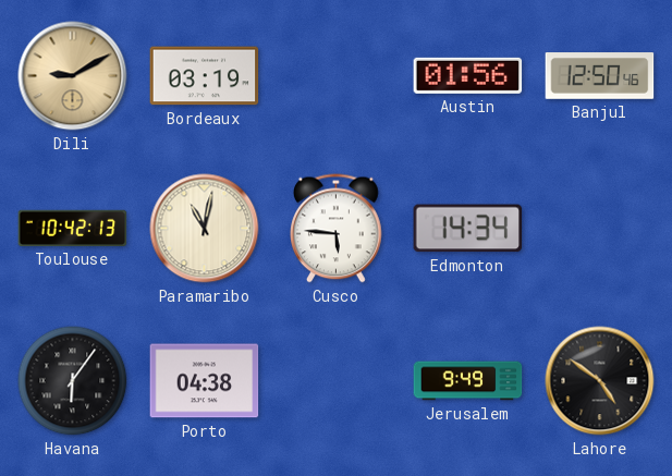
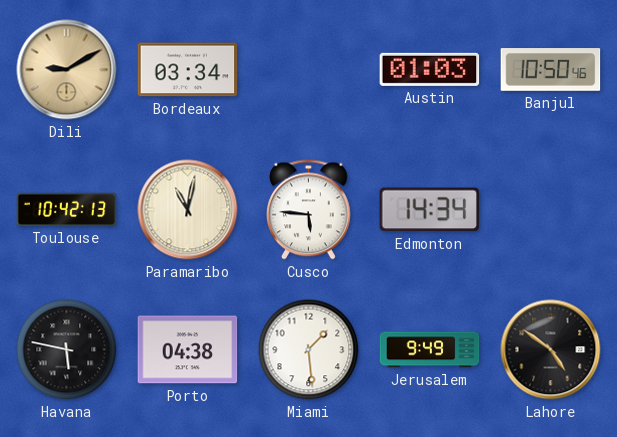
Bordeaux: 03:19 -> 03:34
Austin: 01:56 -> 01:03
Banjul: 12:50 -> 10:50
Havana: 6:06 -> 5:47
Miami: none -> 1:29
